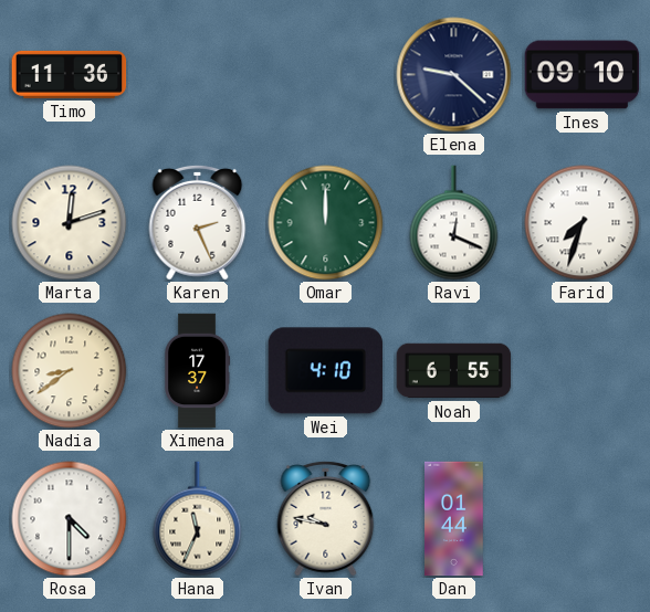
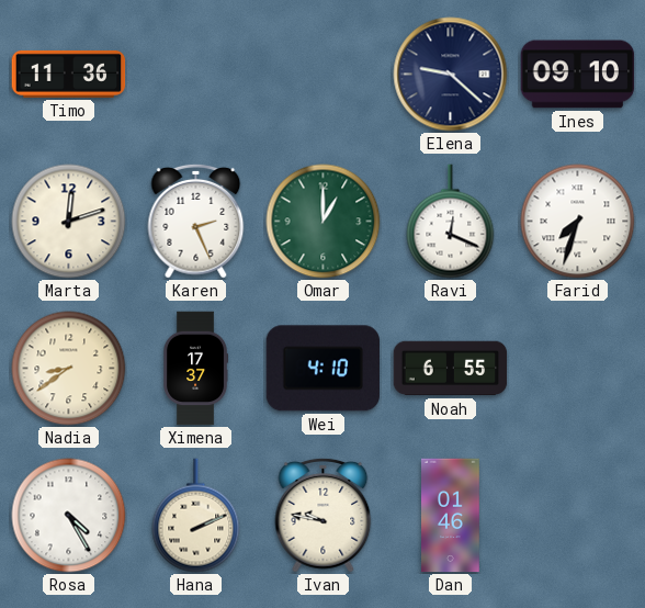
Omar: 12:00 -> 1:00
Rosa: 4:30 -> 4:25
Hana: 11:34 -> 2:11
Dan: 01:44 -> 01:46
